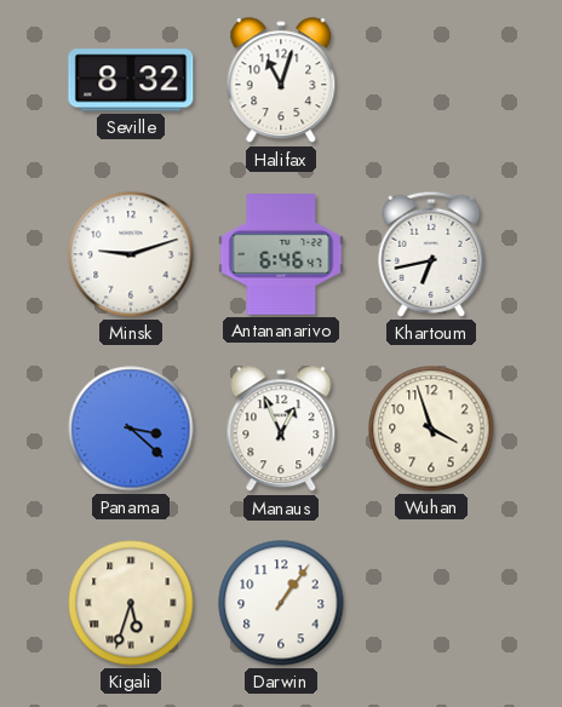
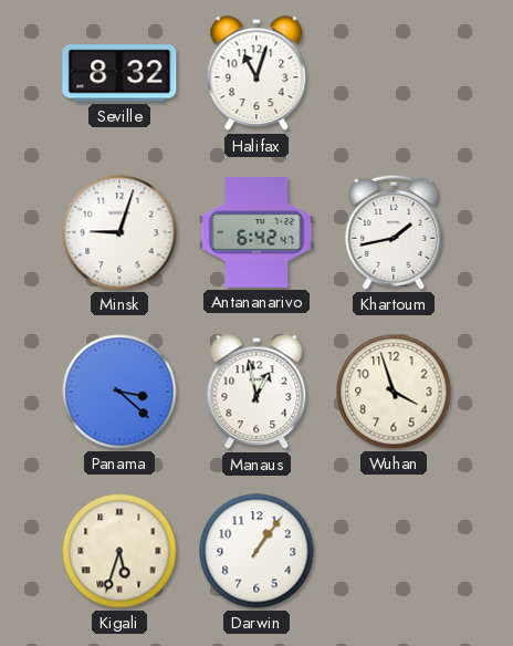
Minsk: 9:12 -> 9:03
Antananarivo: 6:46 -> 6:42
Khartoum: 6:43 -> 1:43
Manaus: 12:56 -> 12:58
